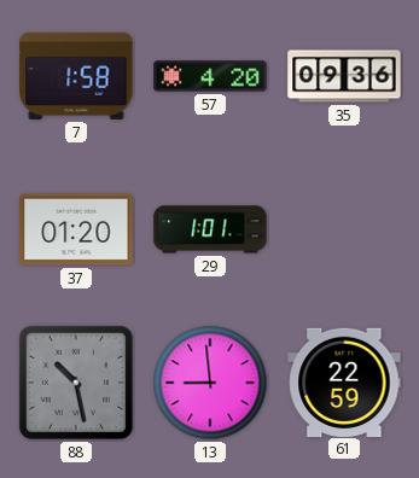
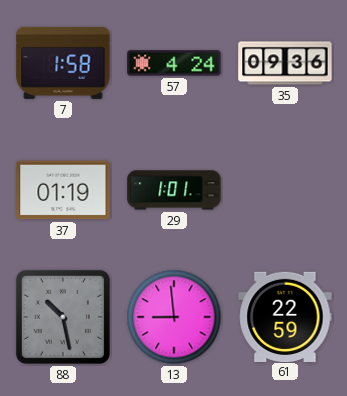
57: 4:20 -> 4:24
37: 01:20 -> 01:19
